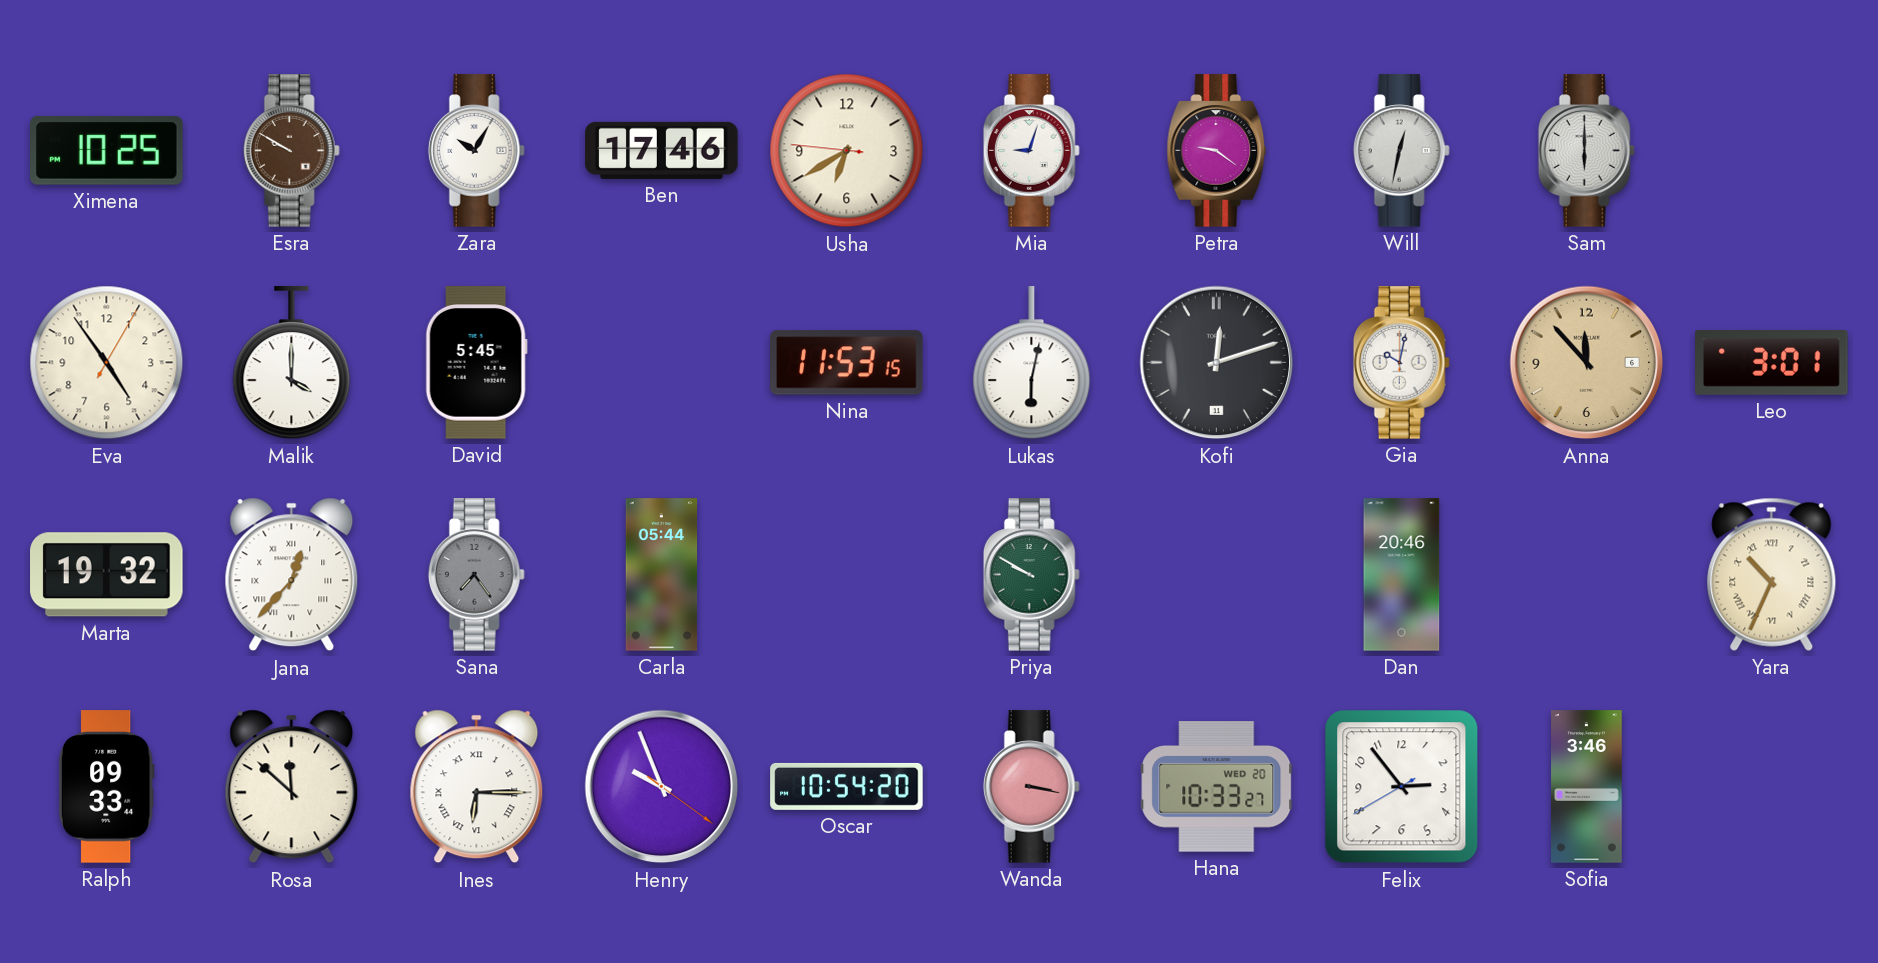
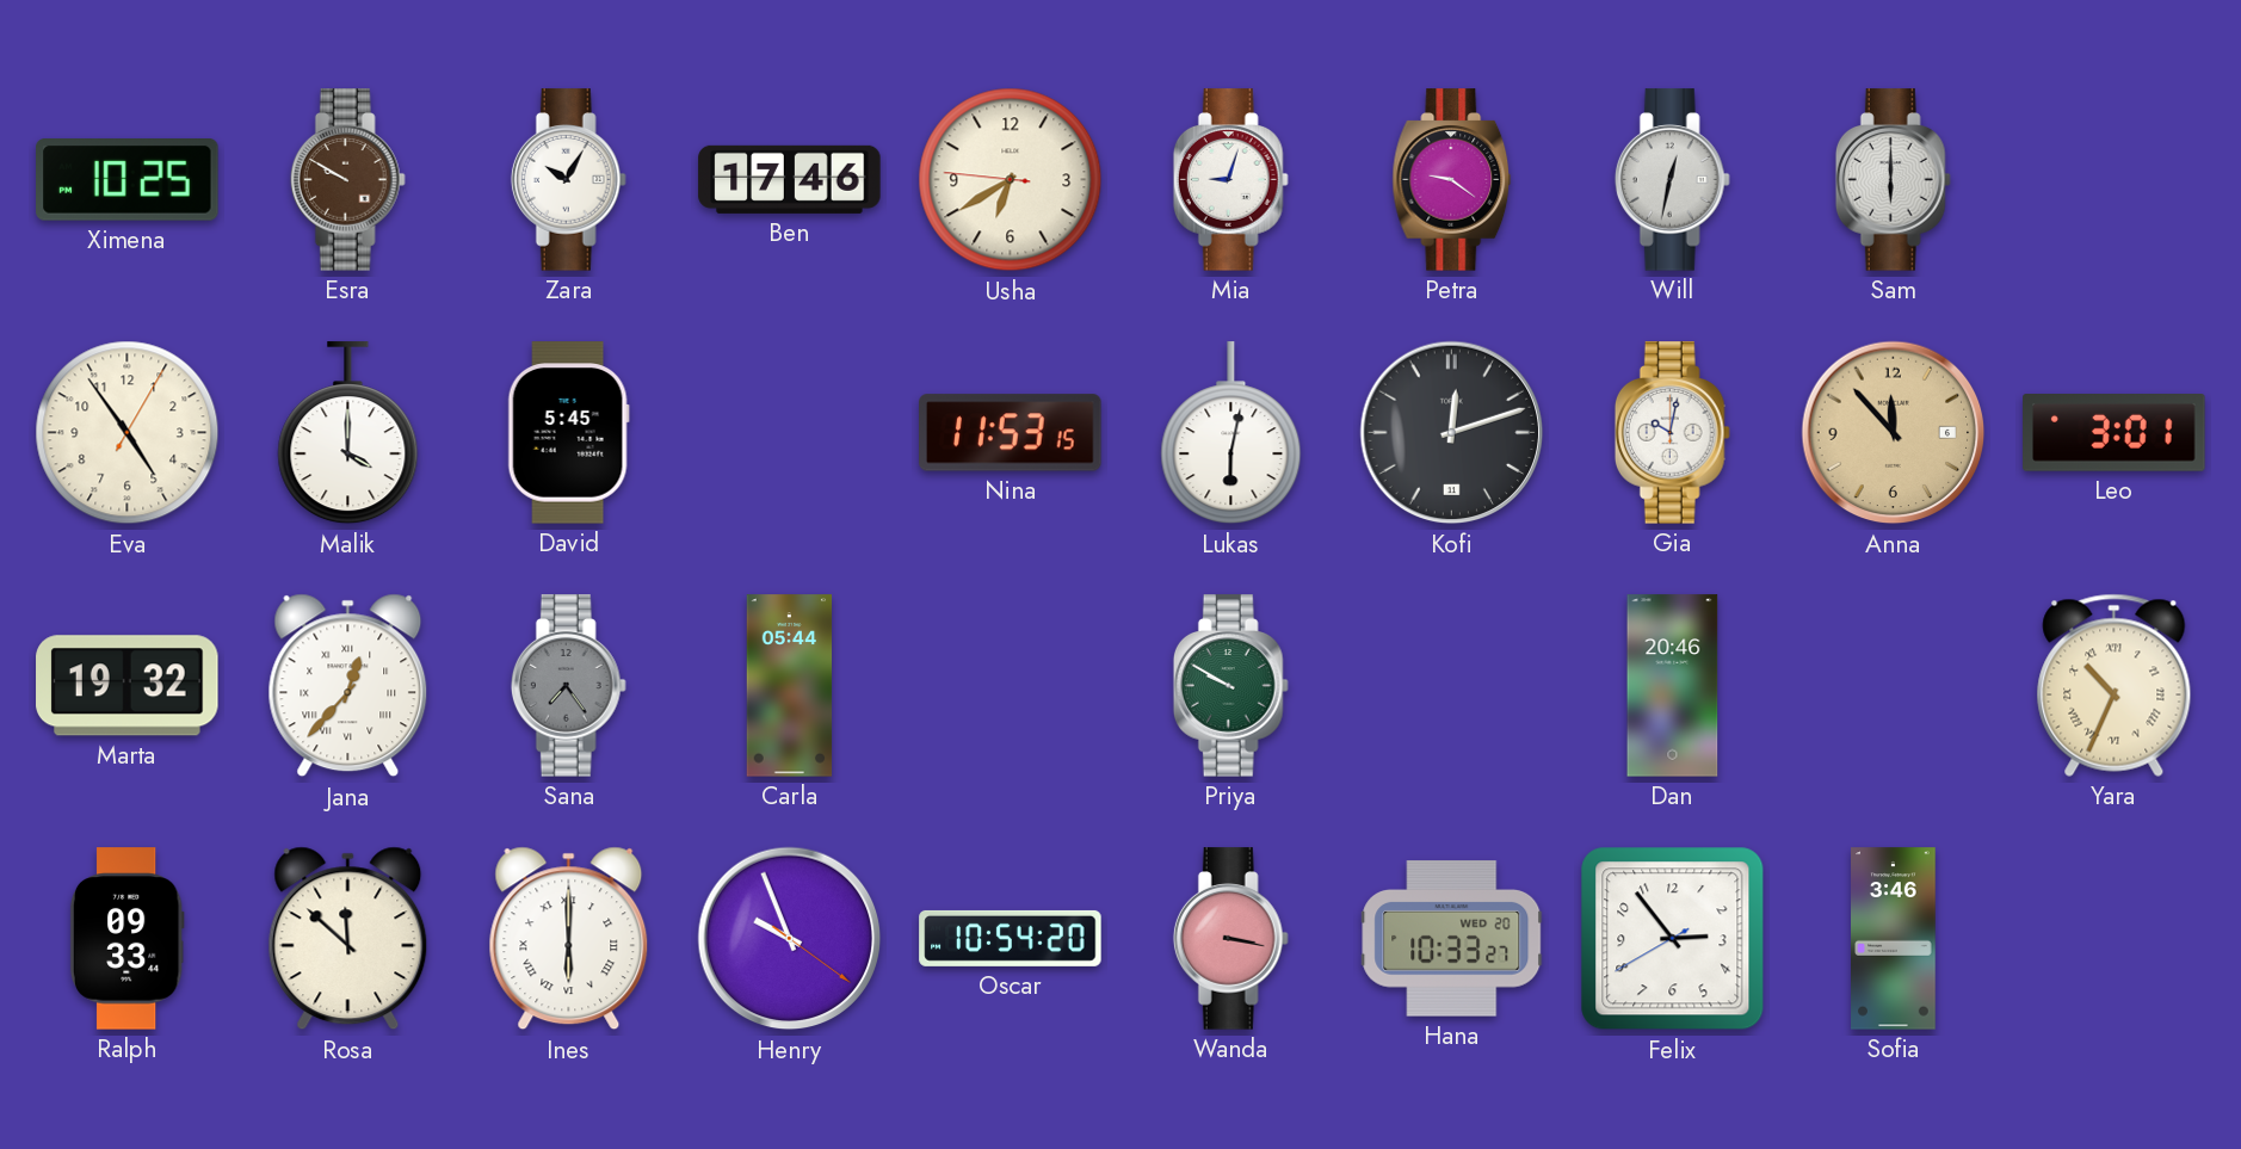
Ines: 6:15 -> 6:00
